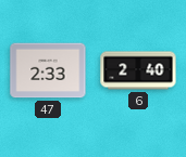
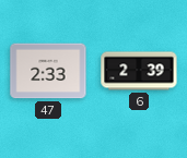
6: 2:40 -> 2:39
